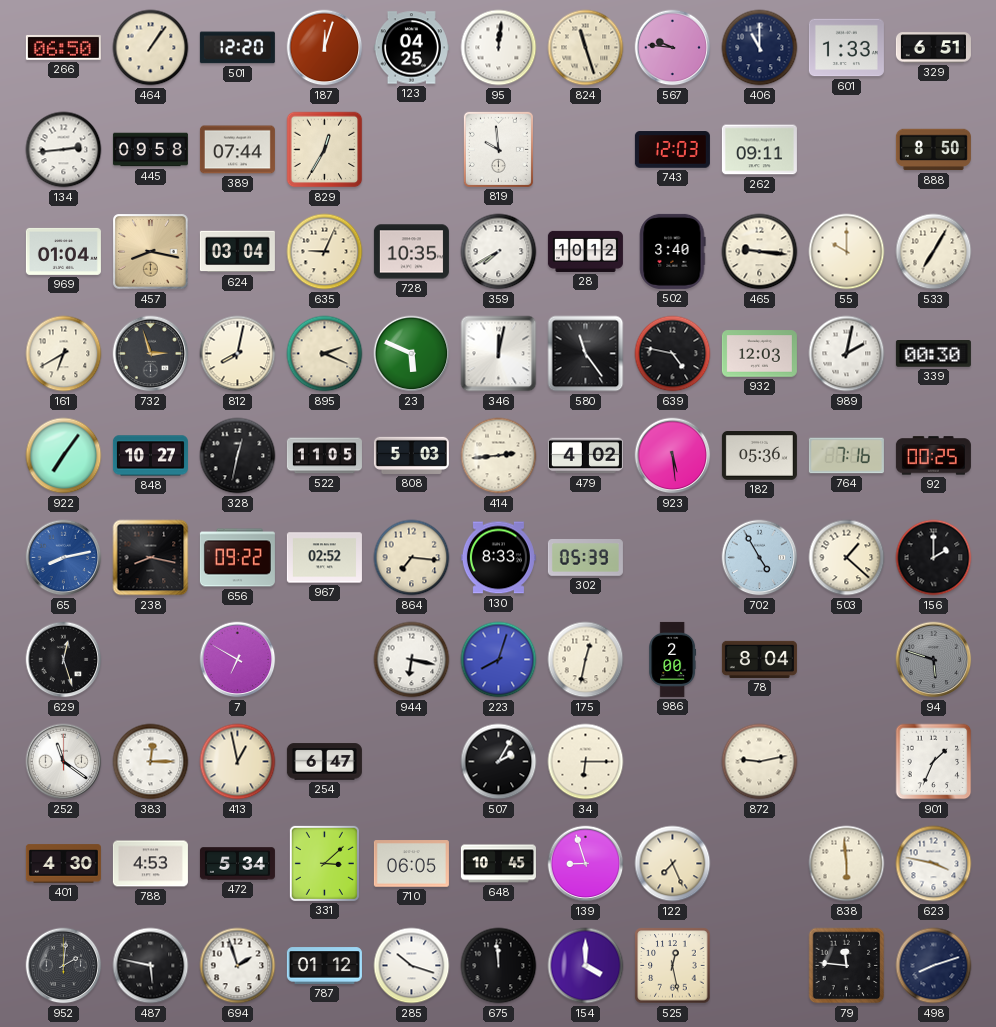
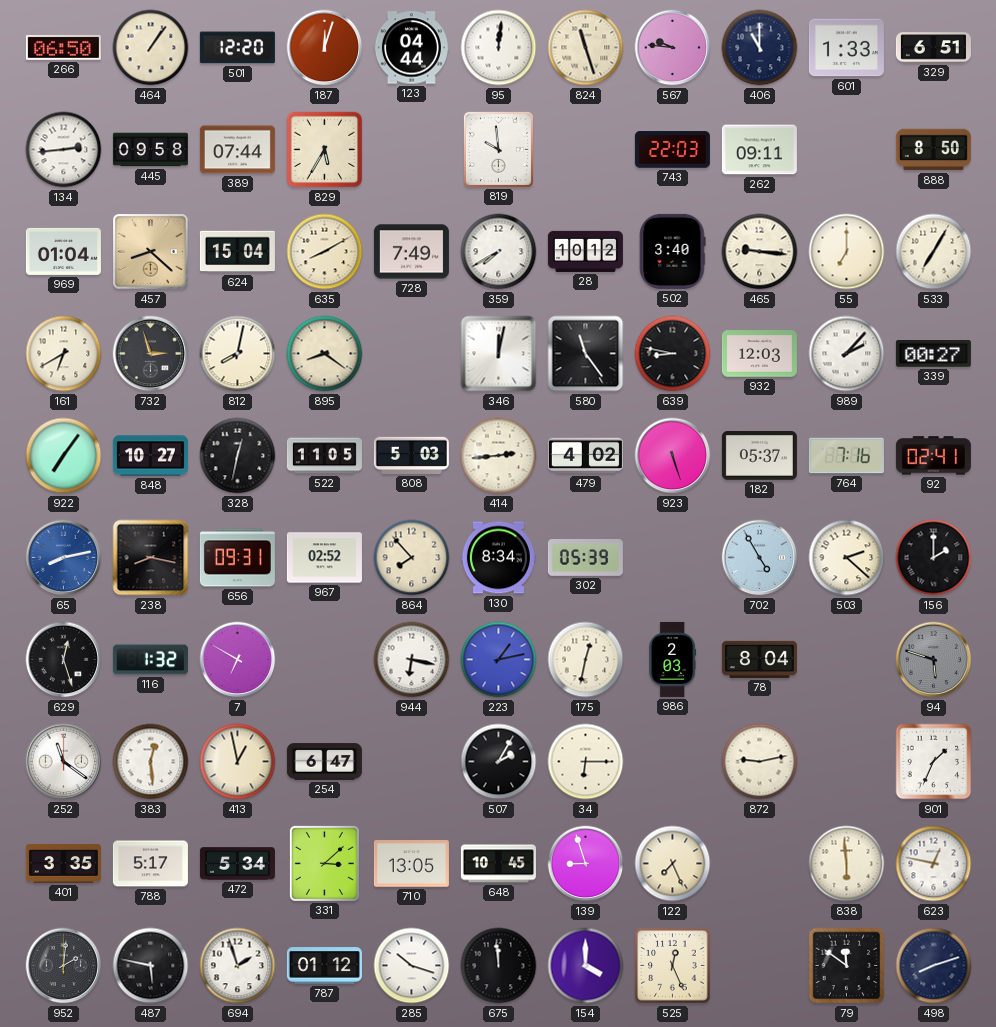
123: 04:25 -> 04:44
829: 12:35 -> 5:35
743: 12:03 -> 22:03
457: 8:17 -> 8:22
624: 03:04 -> 15:04
635: 9:04 -> 8:10
728: 10:35 -> 7:49
55: 10:00 -> 7:00
895: 2:19 -> 8:21
23: 5:49 -> none
639: 4:47 -> 8:47
989: 2:02 -> 2:07
339: 00:30 -> 00:27
923: 5:29 -> 5:27
182: 05:36 -> 05:37
92: 00:25 -> 02:41
656: 09:22 -> 09:31
864: 7:16 -> 7:53
130: 8:33 -> 8:34
503: 1:22 -> 2:22
116: none -> 1:32
223: 8:03 -> 1:13
986: 2:00 -> 2:03
383: 12:15 -> 12:29
401: 4:30 -> 3:35
788: 4:53 -> 5:17
710: 06:05 -> 13:05
623: 3:47 -> 12:47
525: 12:28 -> 12:26
79: 11:46 -> 11:51
